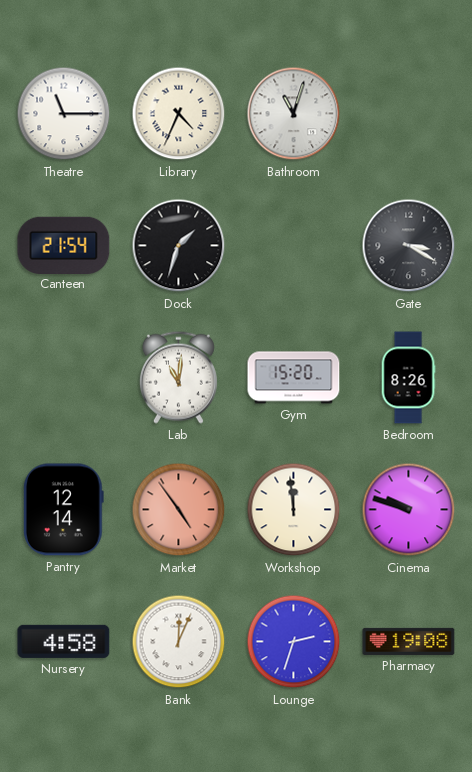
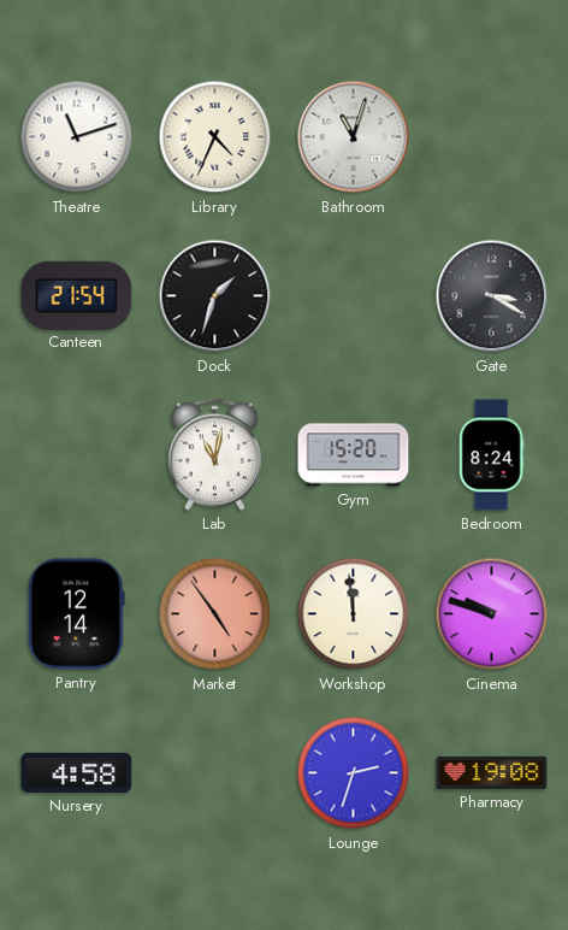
Theatre: 11:15 -> 11:12
Lab: 11:01 -> 11:02
Bedroom: 8:26 -> 8:24
Bank: 12:04 -> none
